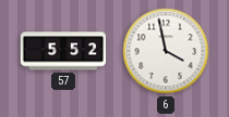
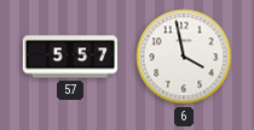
57: 5:52 -> 5:57
